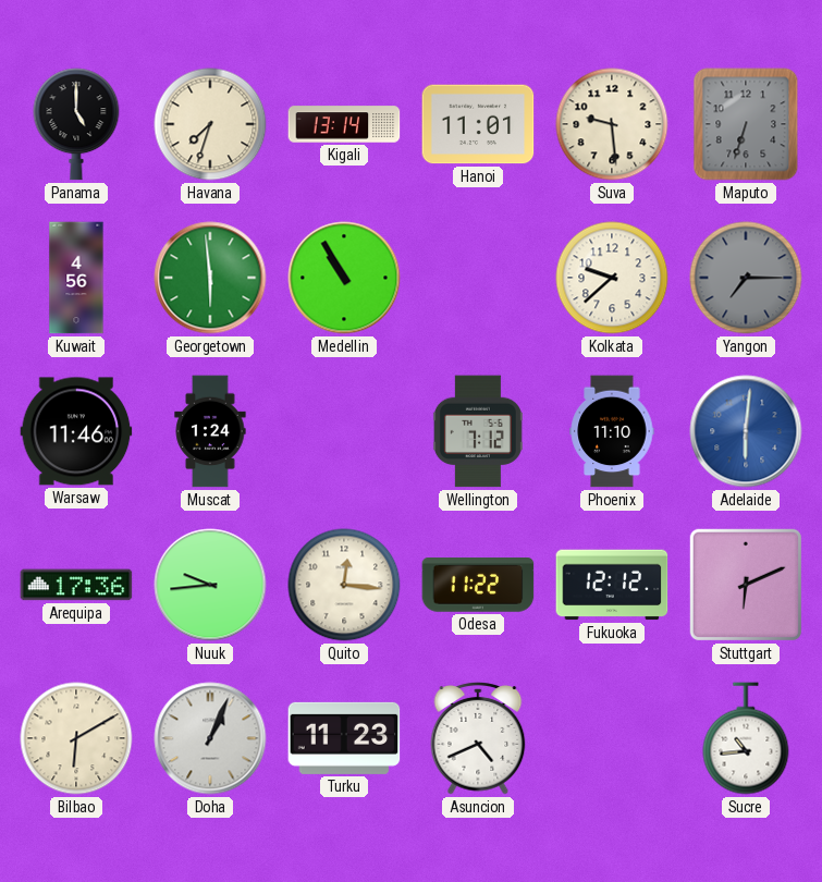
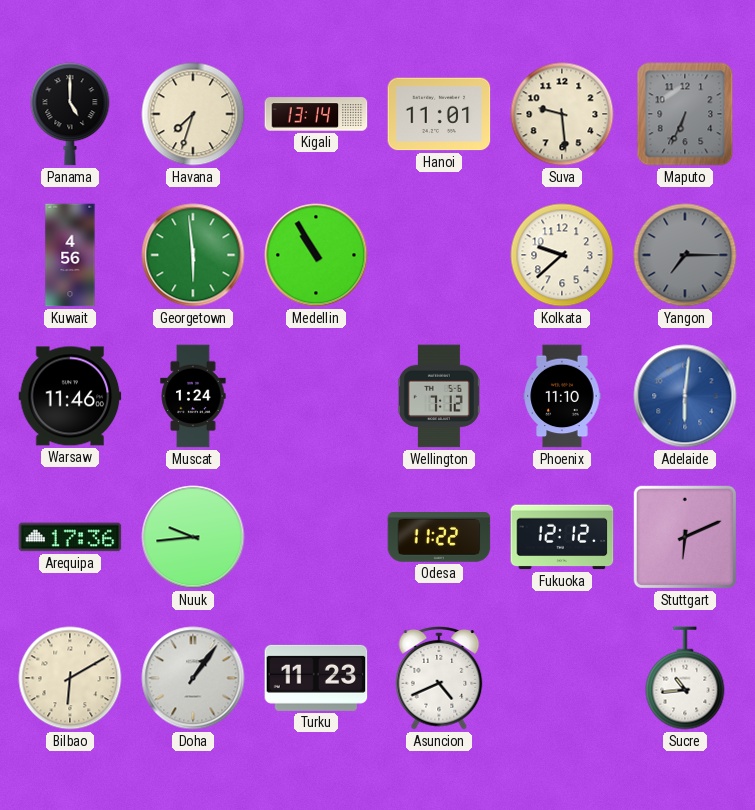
Maputo: 6:33 -> 6:34
Quito: 12:16 -> none
Doha: 1:04 -> 1:06
